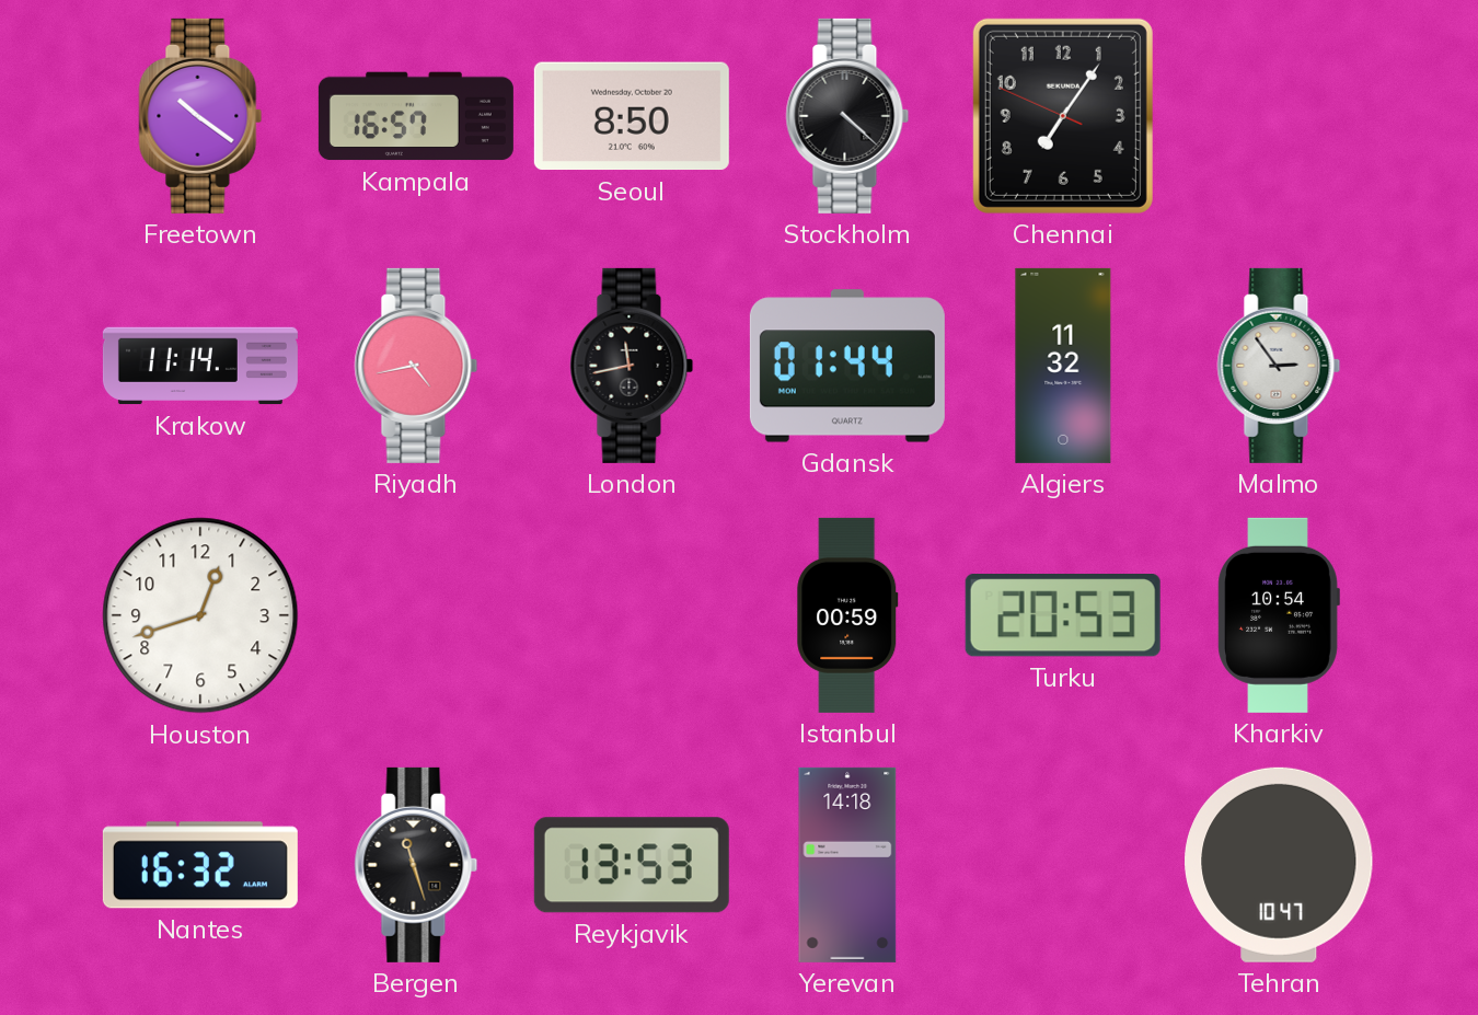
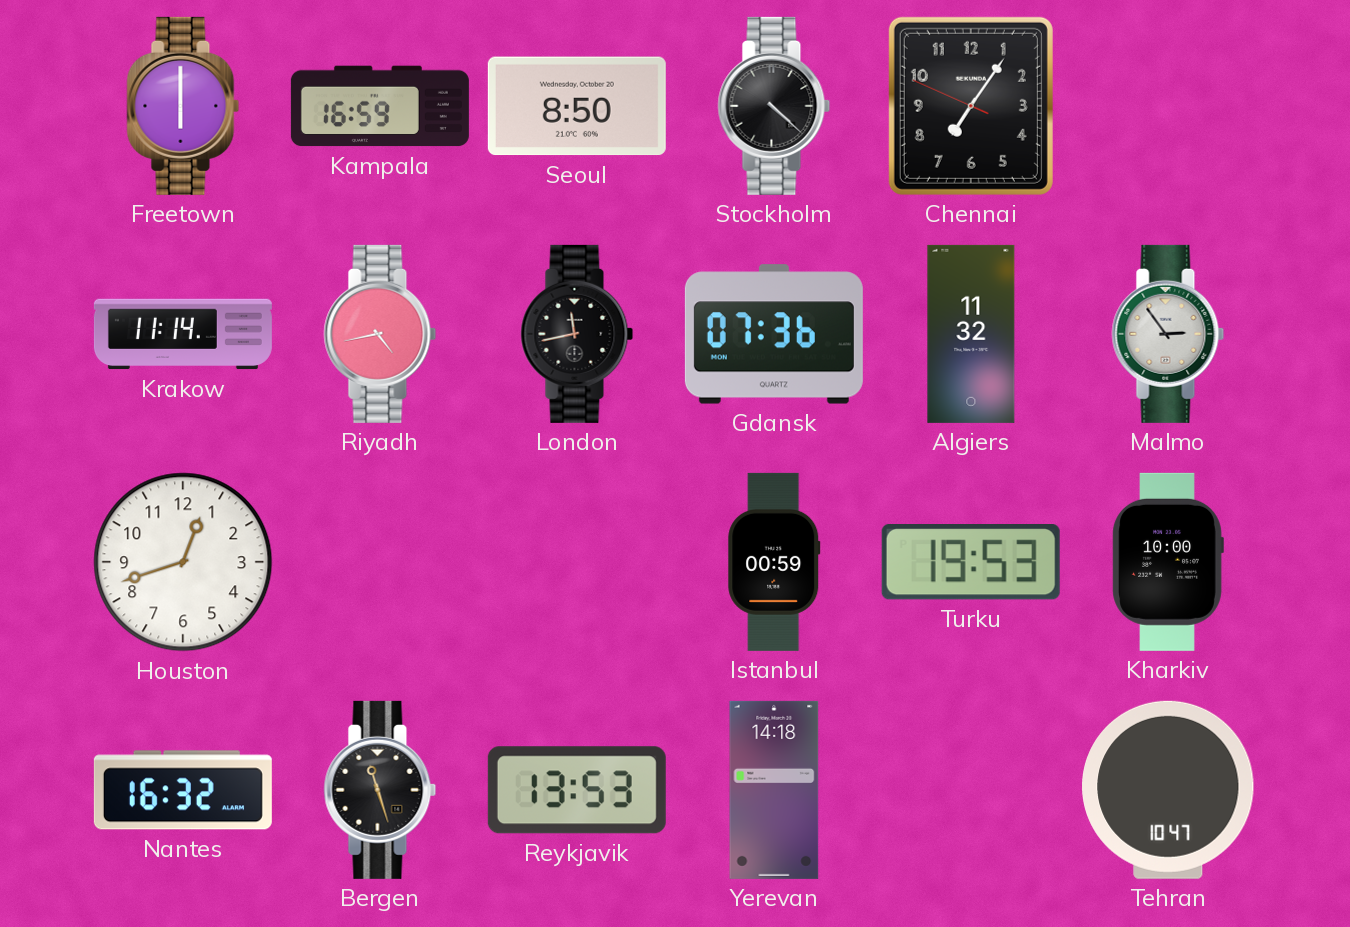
Freetown: 10:21 -> 6:00
Kampala: 16:57 -> 16:59
Gdansk: 01:44 -> 07:36
Turku: 20:53 -> 19:53
Kharkiv: 10:54 -> 10:00
